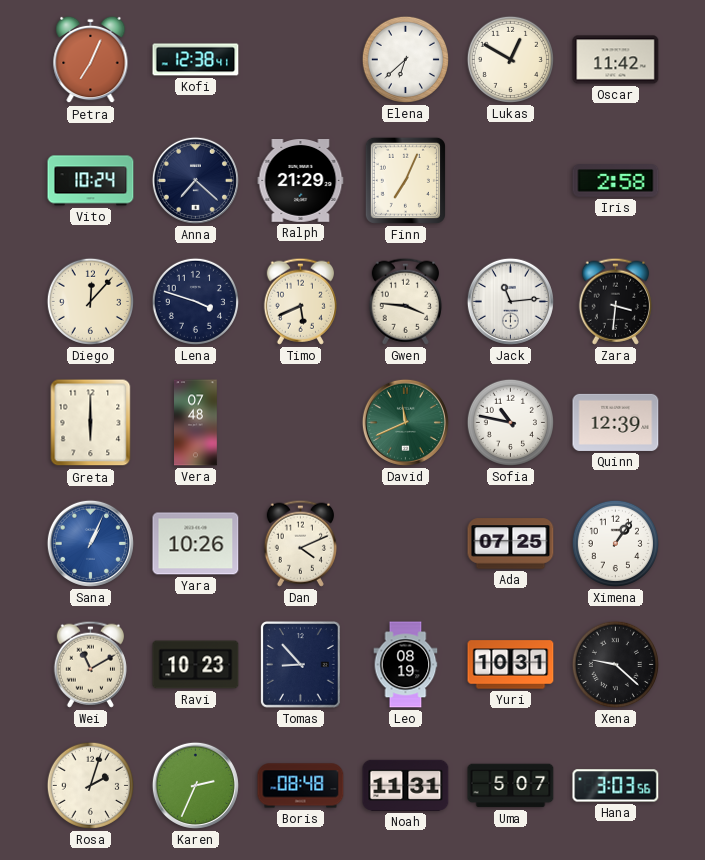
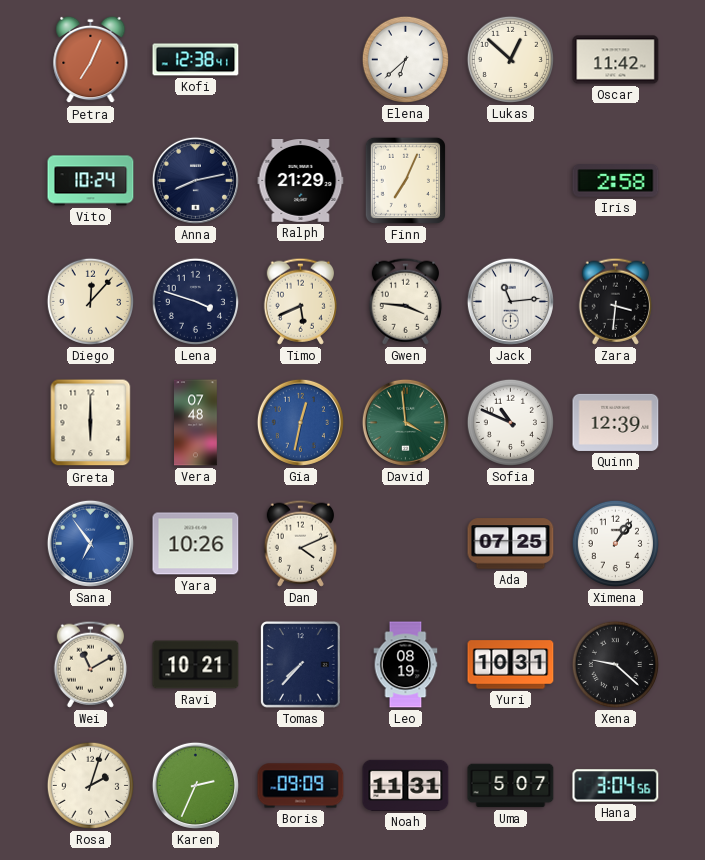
Lukas: 12:50 -> 12:52
Anna: 7:22 -> 8:13
Gia: none -> 12:32
David: 11:41 -> 3:59
Sofia: 10:47 -> 10:49
Sana: 1:04 -> 6:54
Ravi: 10:23 -> 10:21
Tomas: 8:53 -> 7:37
Boris: 08:48 -> 09:09
Hana: 3:03 -> 3:04
